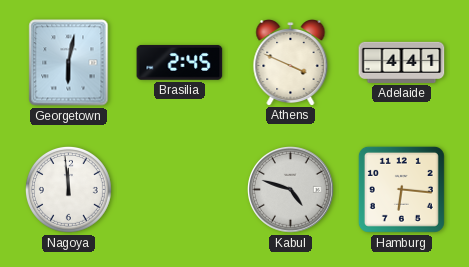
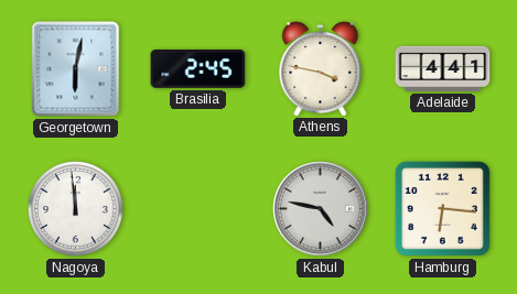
Athens: 3:49 -> 3:47
Kabul: 4:48 -> 4:47
